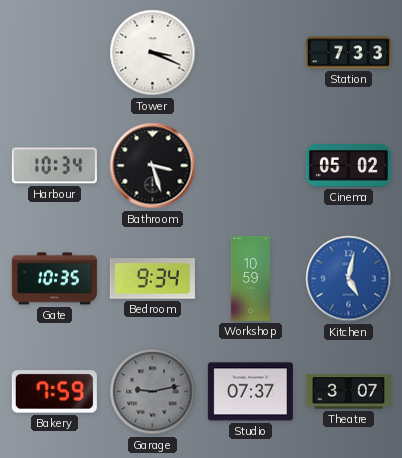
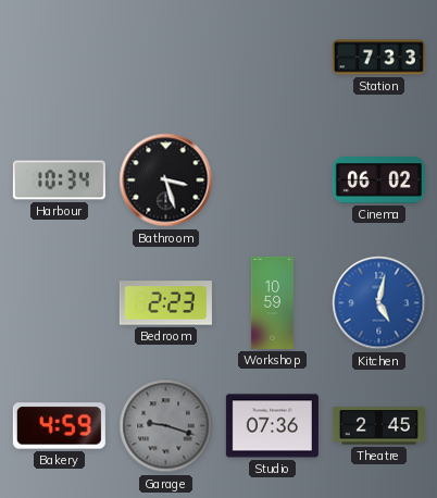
Tower: 3:19 -> none
Cinema: 05:02 -> 06:02
Gate: 10:35 -> none
Bedroom: 9:34 -> 2:23
Bakery: 7:59 -> 4:59
Garage: 9:13 -> 9:18
Studio: 07:37 -> 07:36
Theatre: 3:07 -> 2:45
